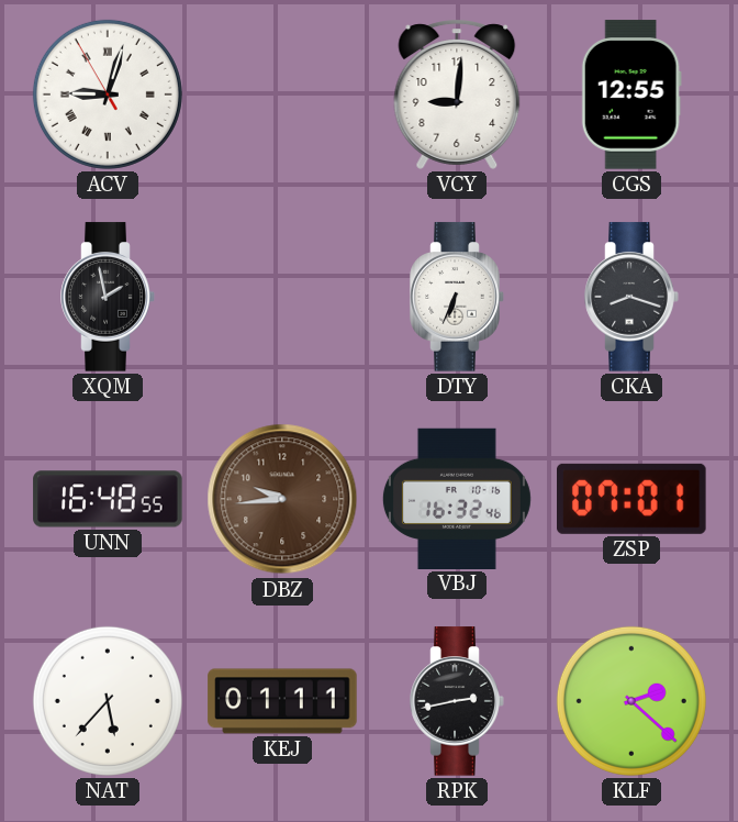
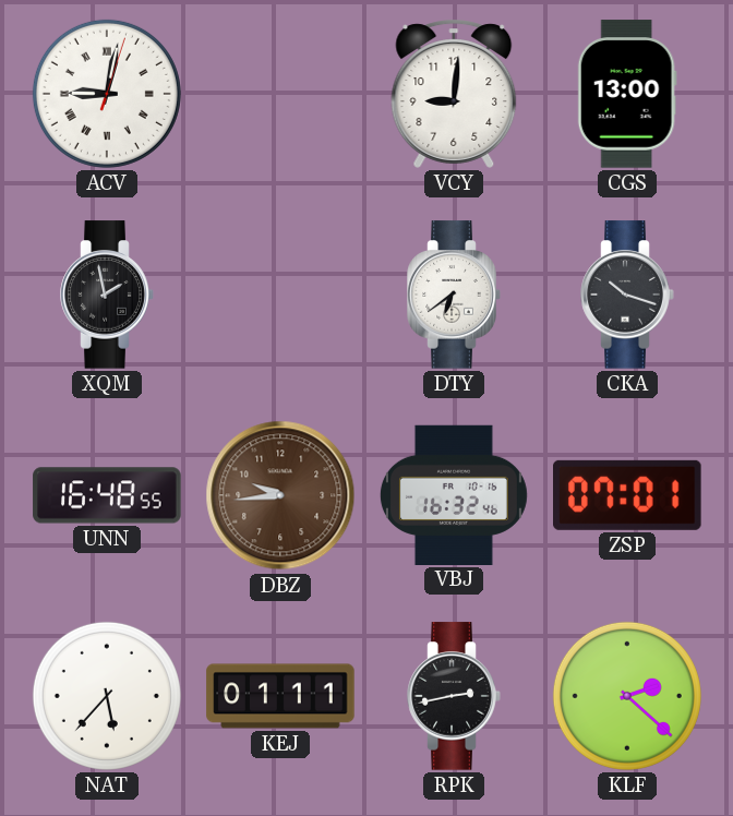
ACV: 9:02:55 -> 9:02:03
CGS: 12:55 -> 13:00
DTY: 6:34 -> 6:39
CKA: 8:18 -> 10:18
